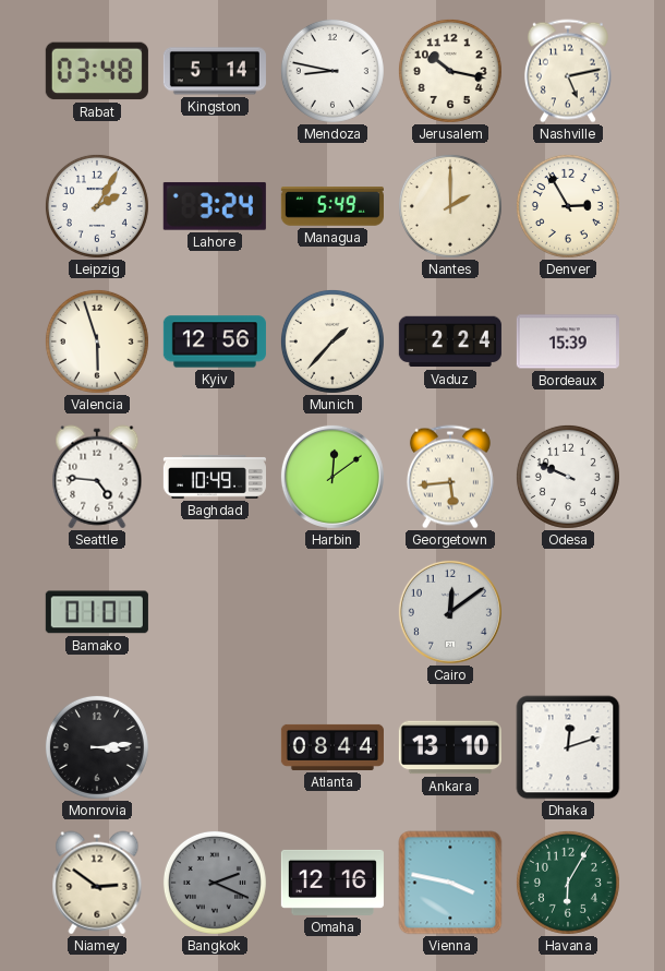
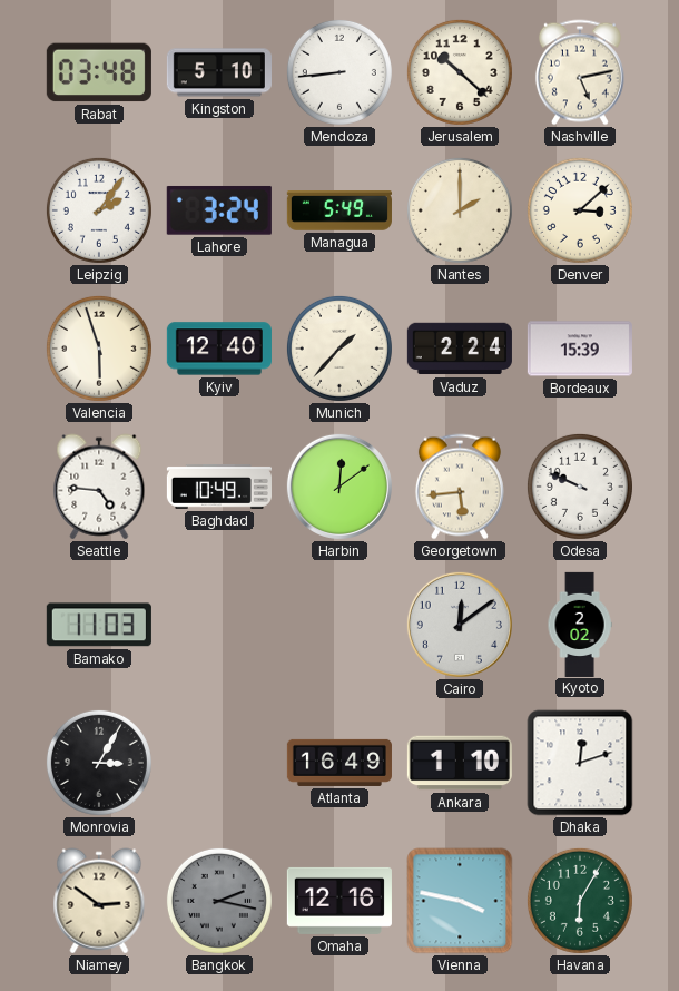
Kingston: 5:14 -> 5:10
Mendoza: 8:47 -> 8:44
Jerusalem: 10:17 -> 10:22
Leipzig: 2:05 -> 2:06
Denver: 2:55 -> 3:08
Kyiv: 12:56 -> 12:40
Bamako: 01:01 -> 11:03
Kyoto: none -> 2:02
Monrovia: 3:14 -> 3:05
Atlanta: 08:44 -> 16:49
Ankara: 13:10 -> 1:10
Bangkok: 2:19 -> 2:17
